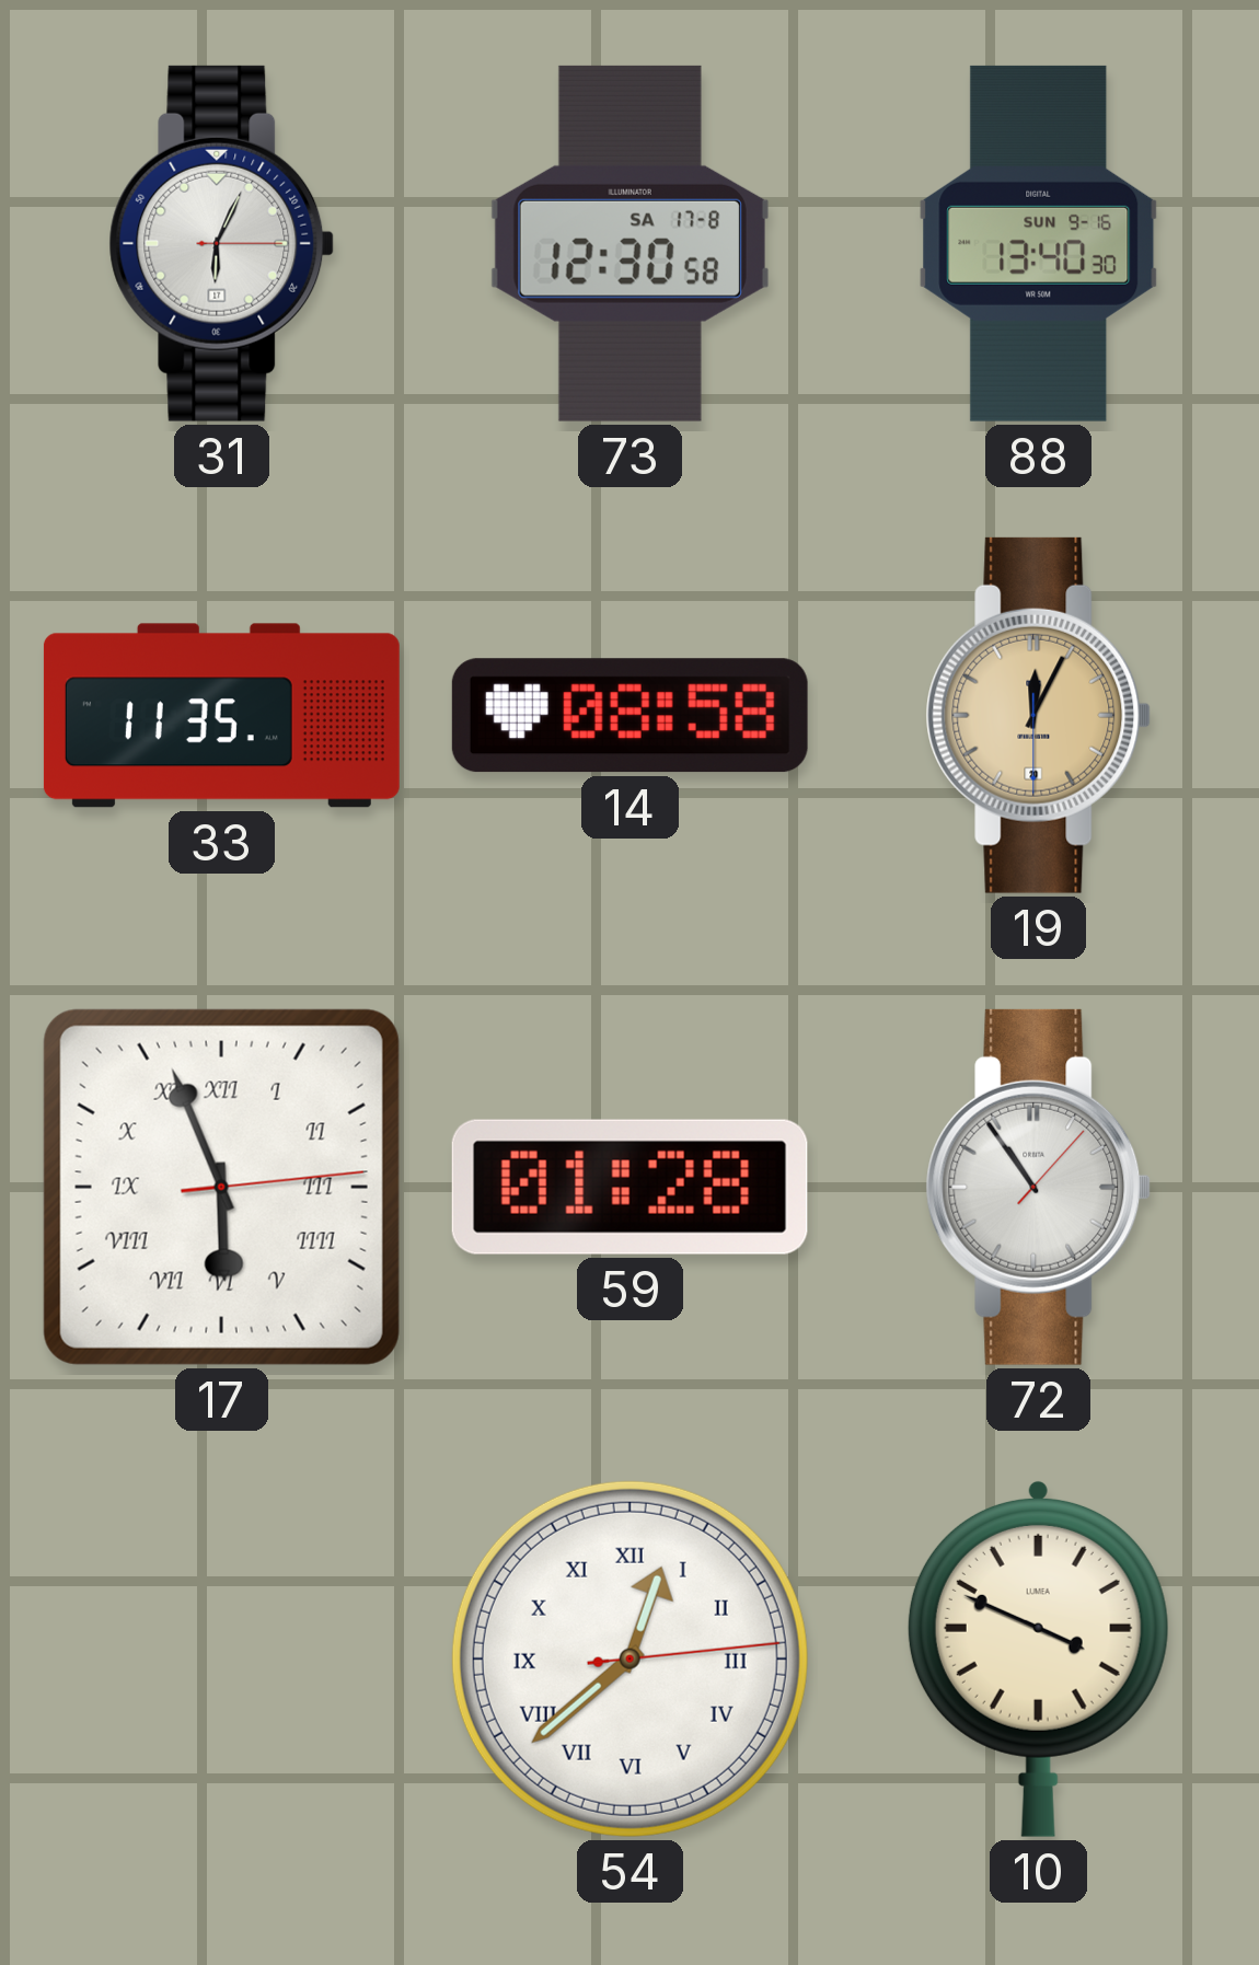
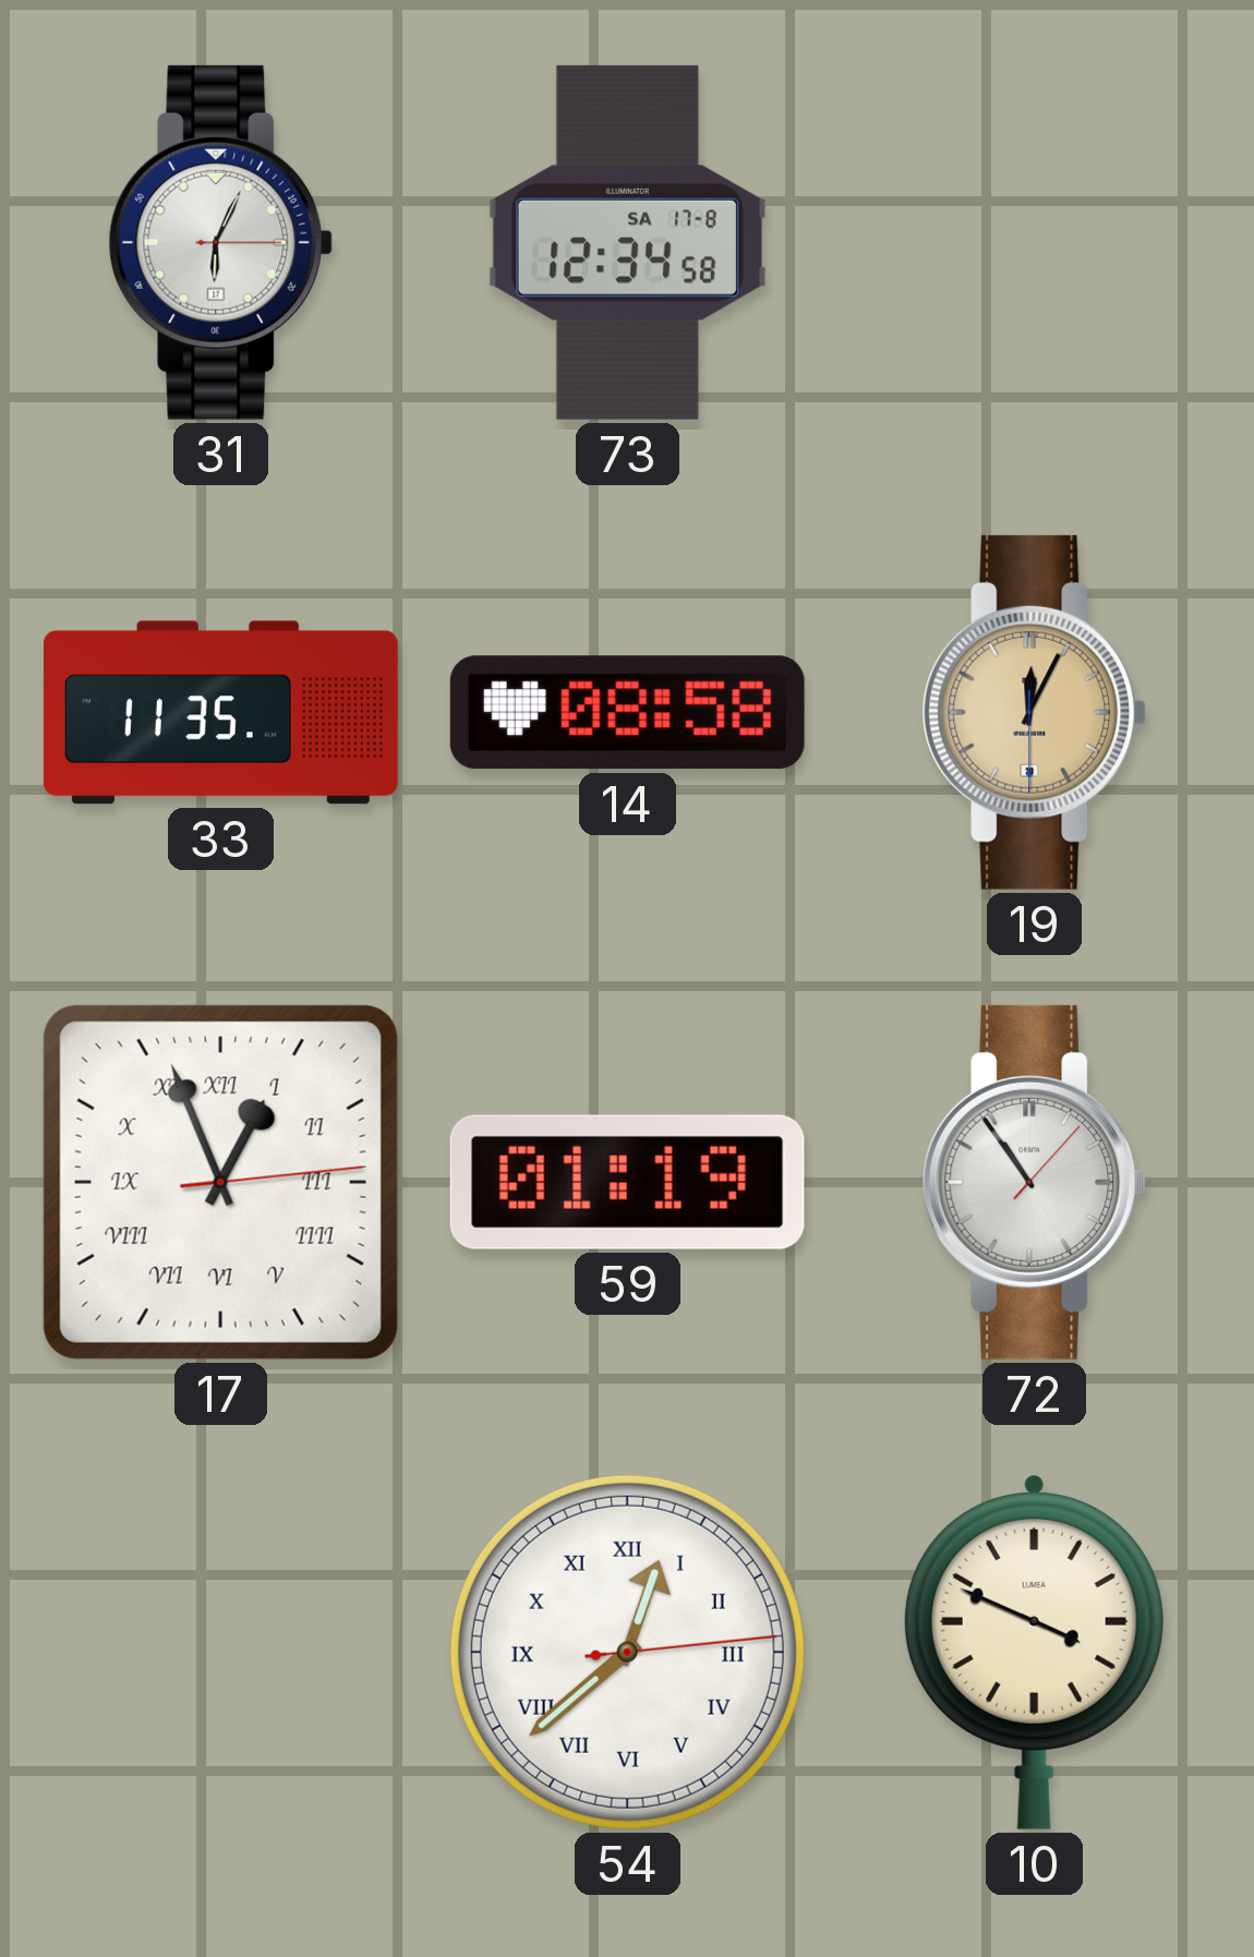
73: 12:30 -> 12:34
88: 13:40 -> none
17: 5:56 -> 12:56
59: 01:28 -> 01:19
